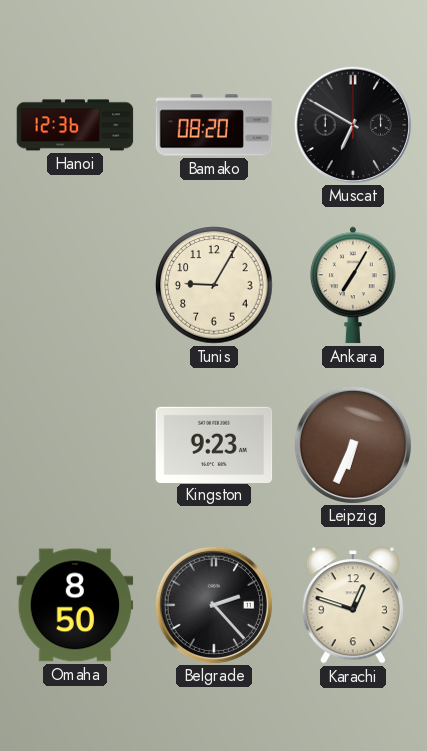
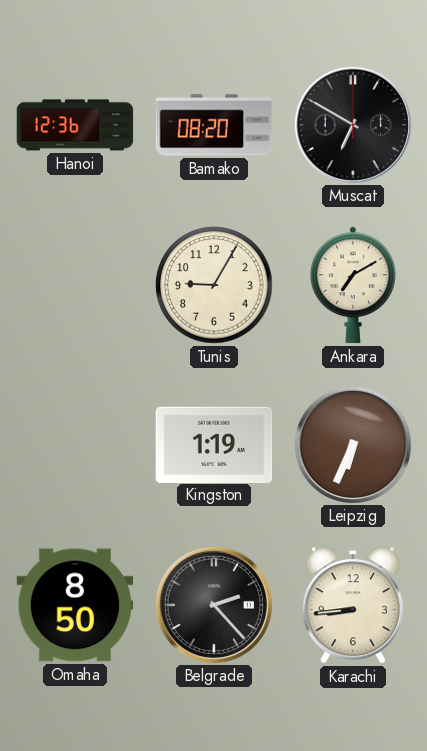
Ankara: 7:05 -> 7:10
Kingston: 9:23 -> 1:19
Karachi: 12:48 -> 8:44
